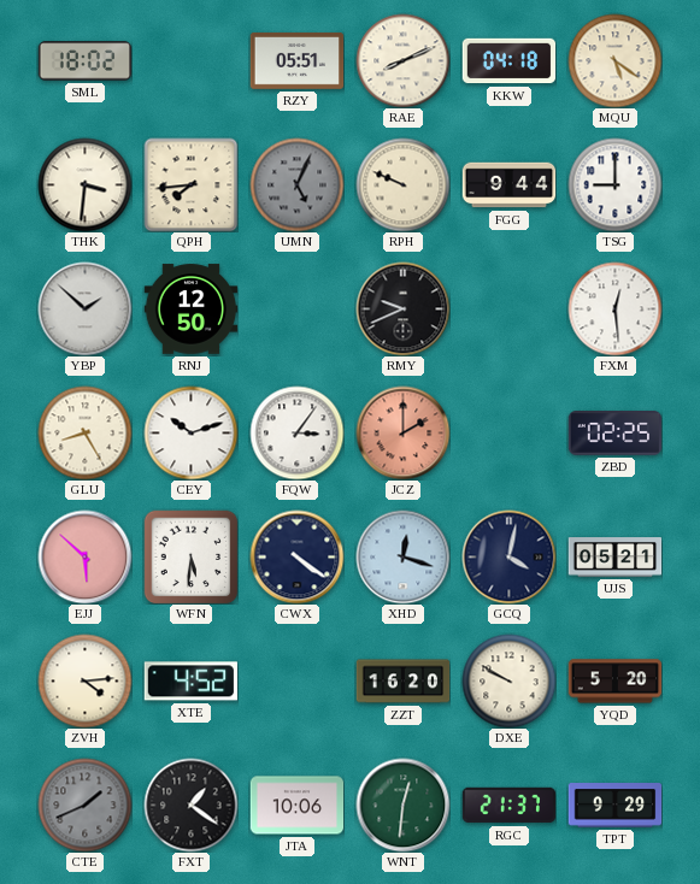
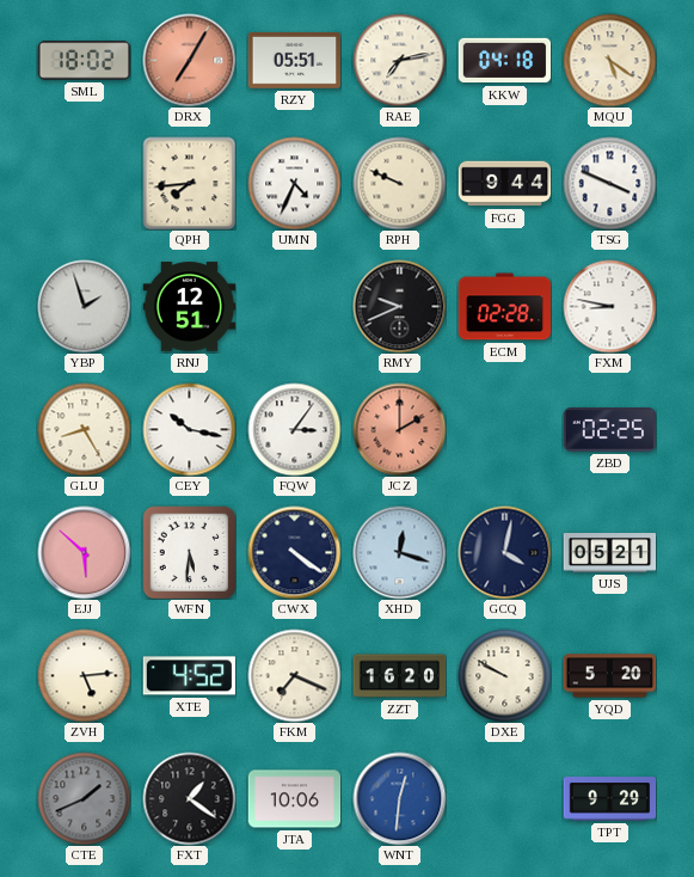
DRX: none -> 7:05
RAE: 8:11 -> 7:13
THK: 3:31 -> none
UMN: 5:04 -> 4:34
UMN dial: grey -> white
TSG: 9:00 -> 3:49
YBP: 1:52 -> 1:57
RNJ: 12:50 -> 12:51
ECM: none -> 02:28
FXM: 12:29 -> 8:47
CEY: 10:12 -> 10:17
ZVH: 4:14 -> 5:14
FKM: none -> 7:19
WNT dial: green -> blue
RGC: 21:37 -> none
